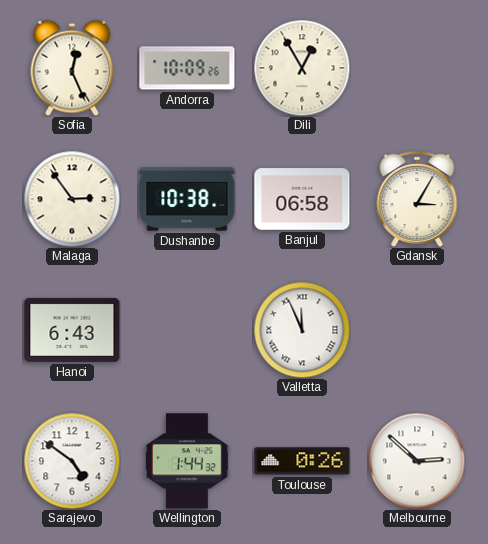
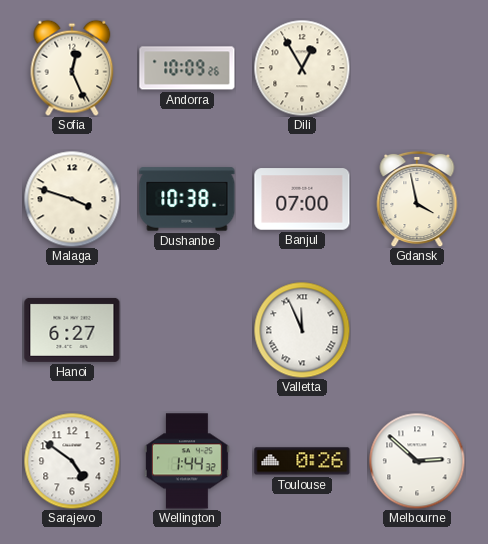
Malaga: 2:54 -> 3:48
Banjul: 06:58 -> 07:00
Gdansk: 3:05 -> 3:58
Hanoi: 6:43 -> 6:27
